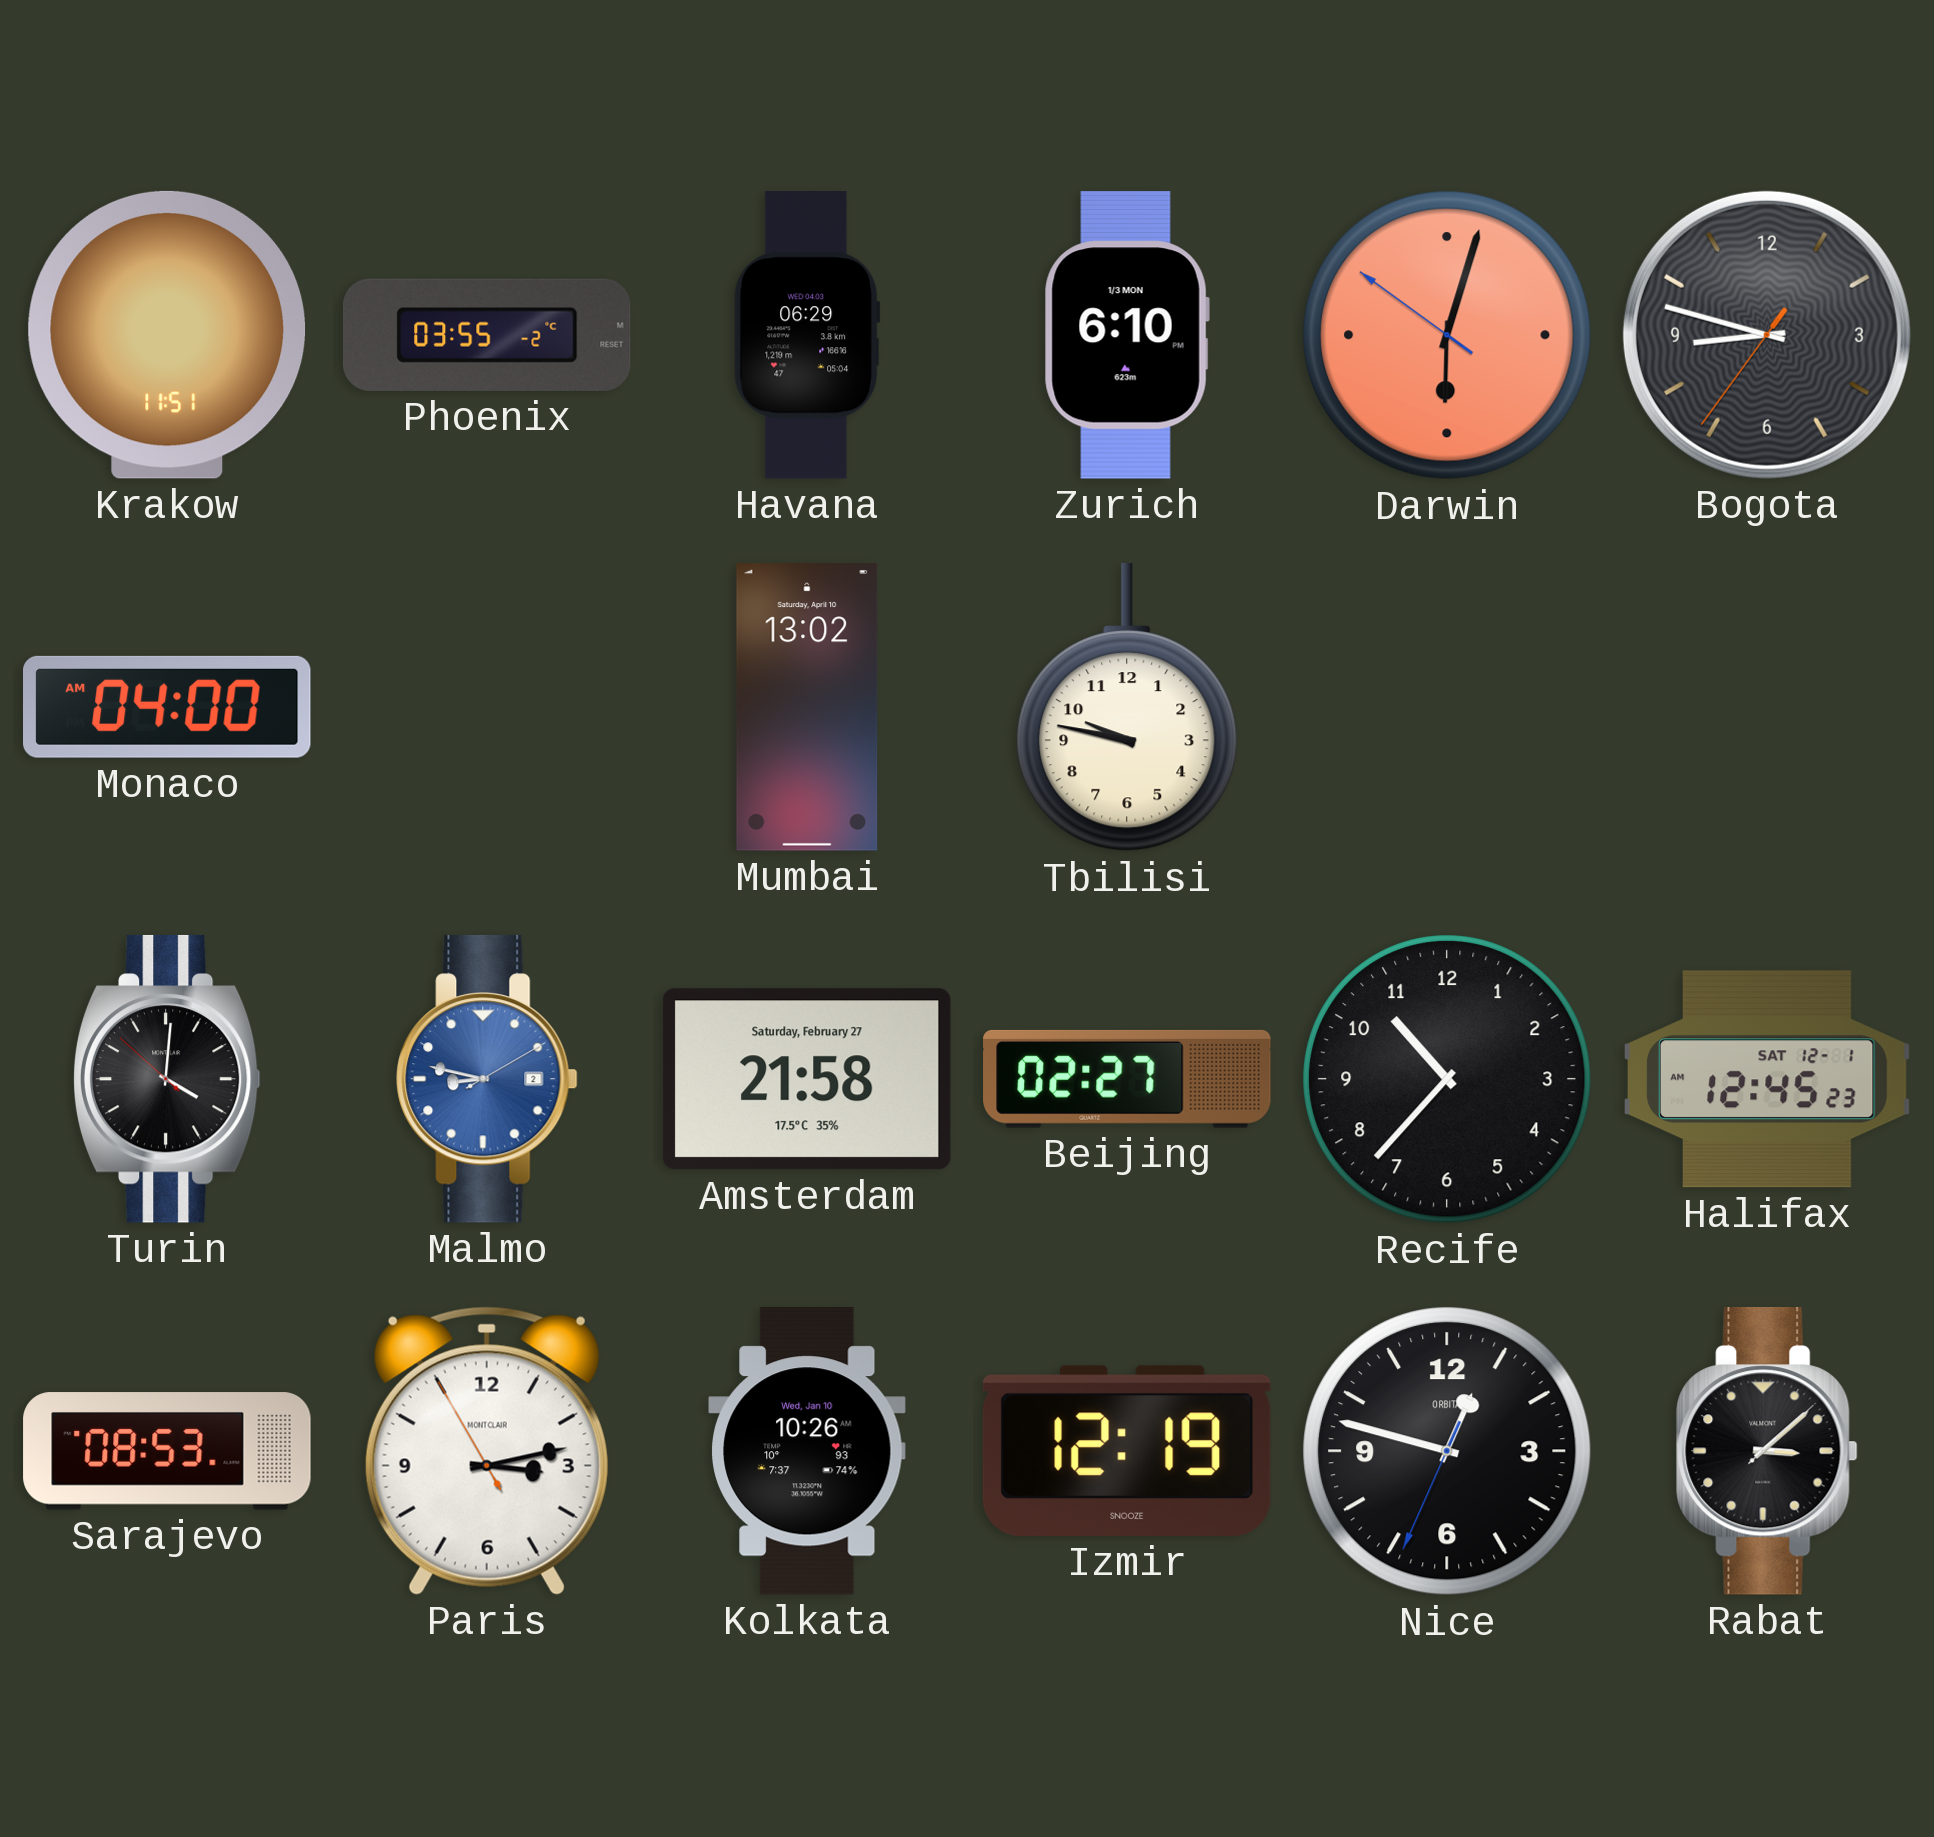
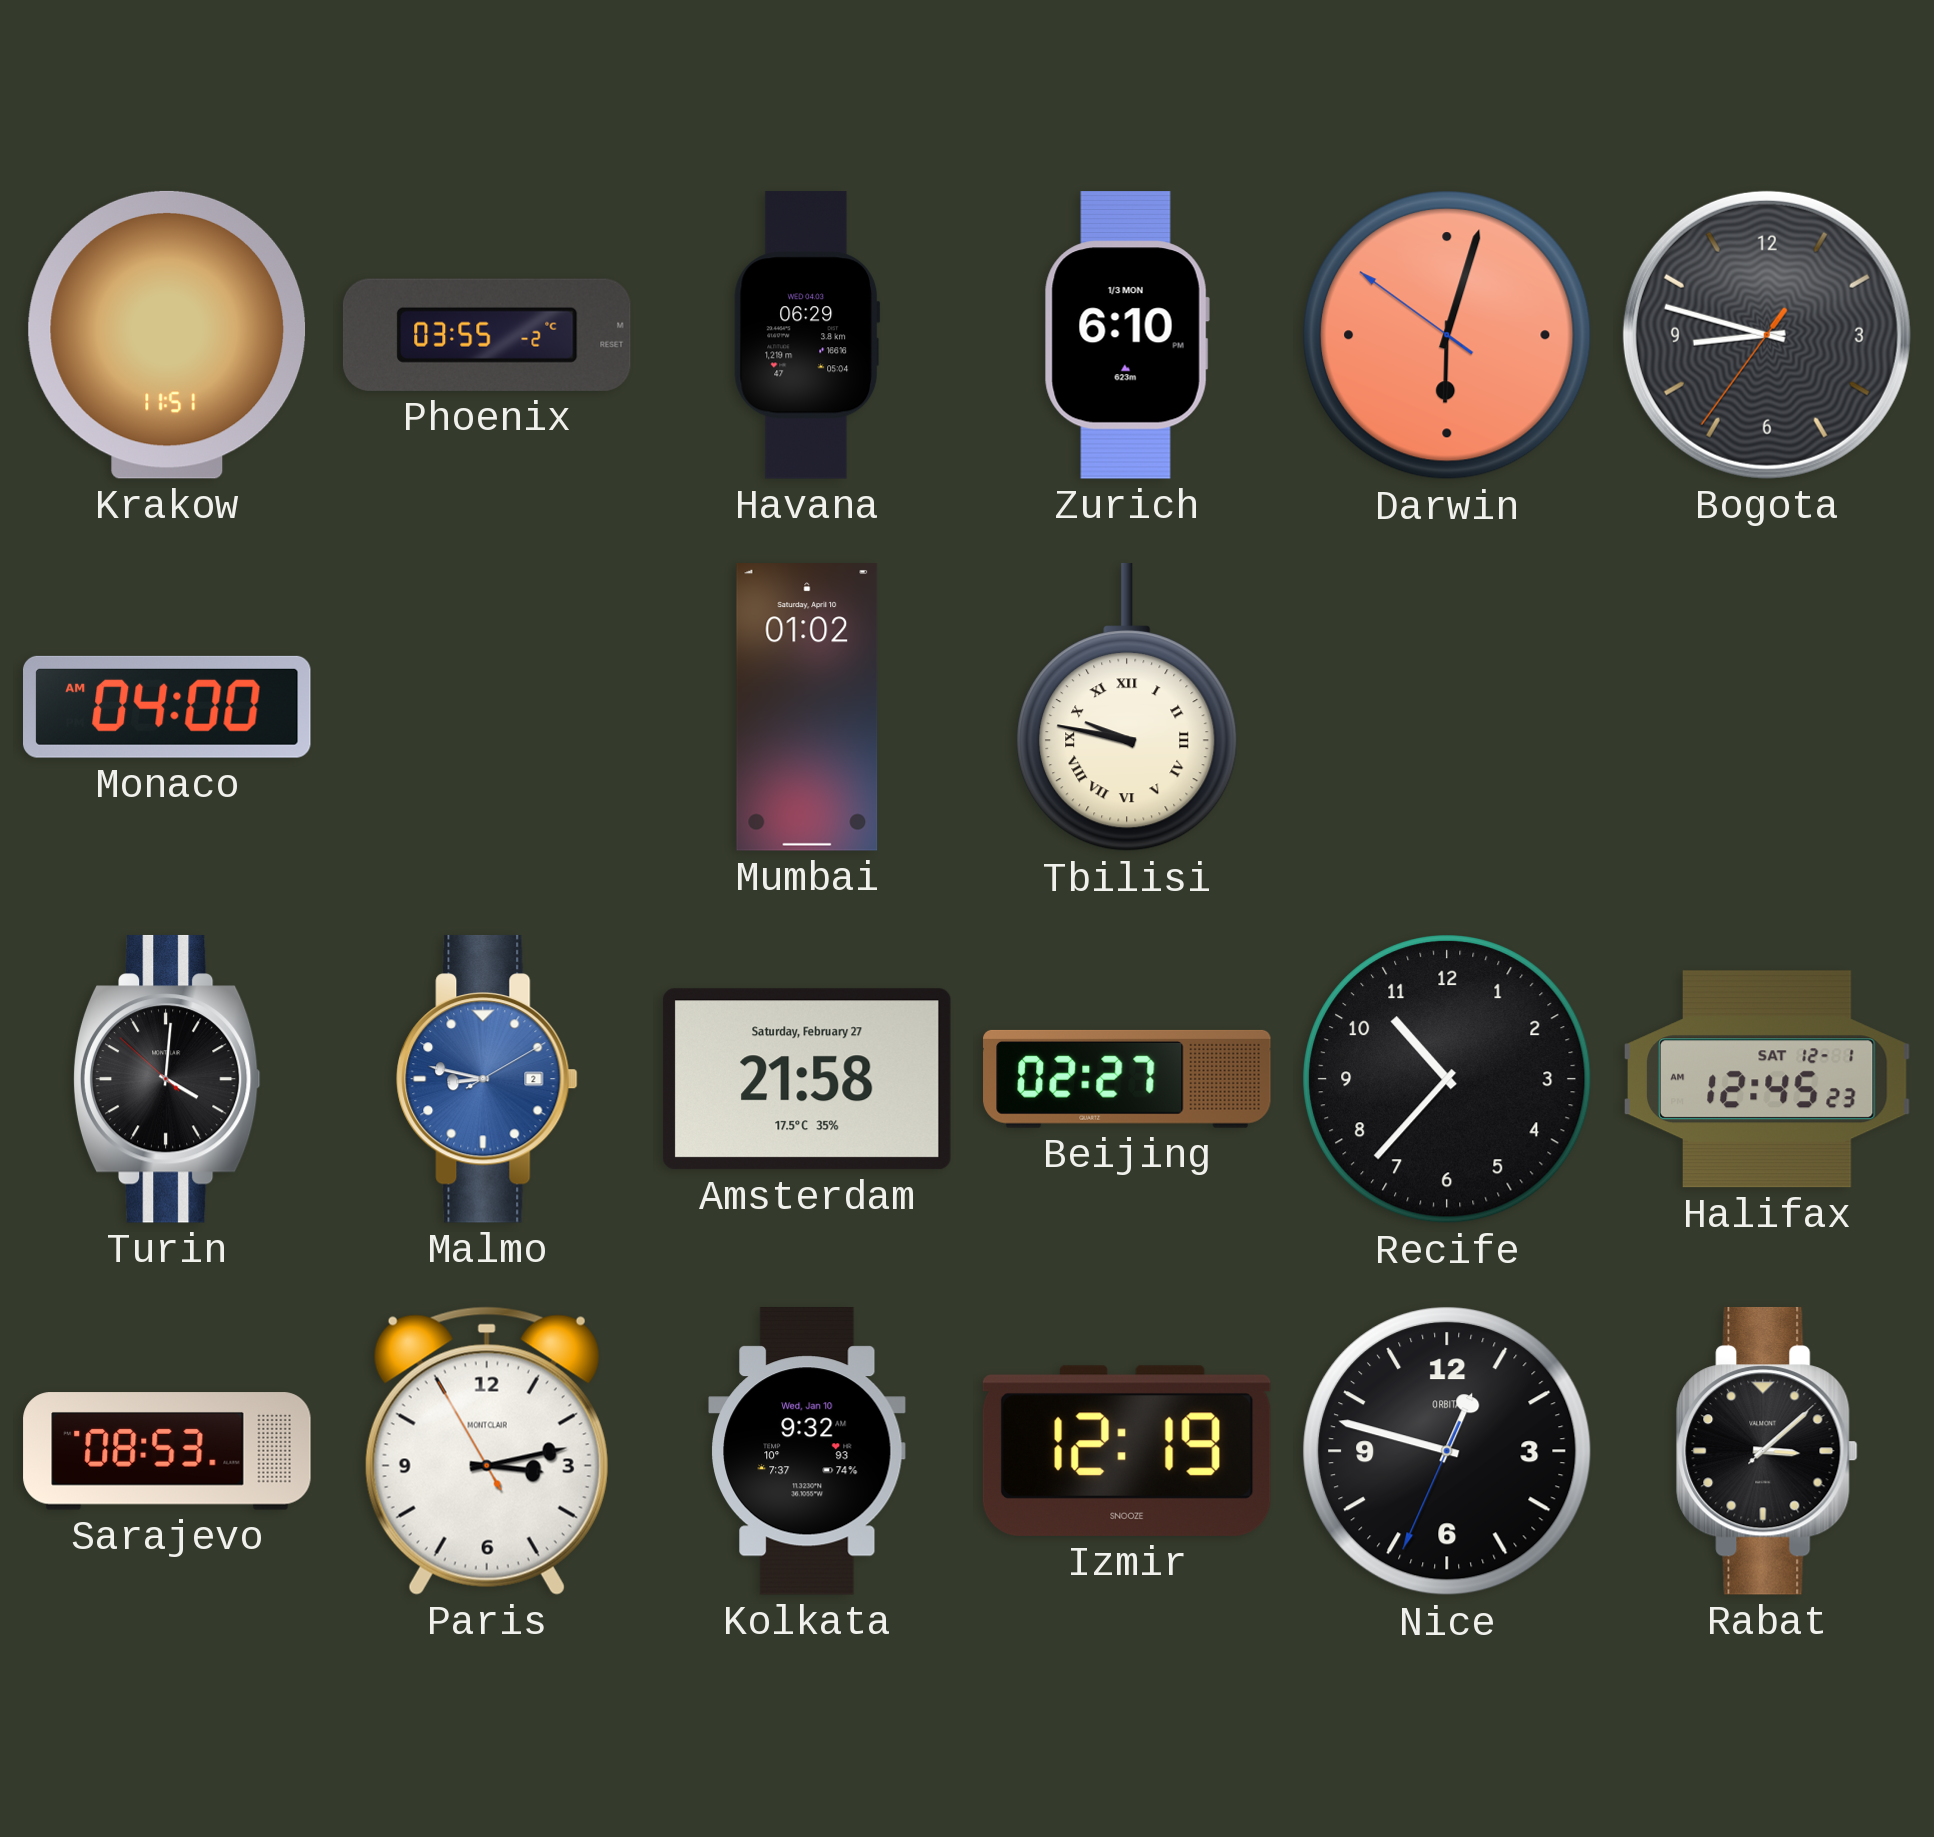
Mumbai: 13:02 -> 01:02
Tbilisi numerals: Arabic -> Roman
Kolkata: 10:26 -> 9:32
